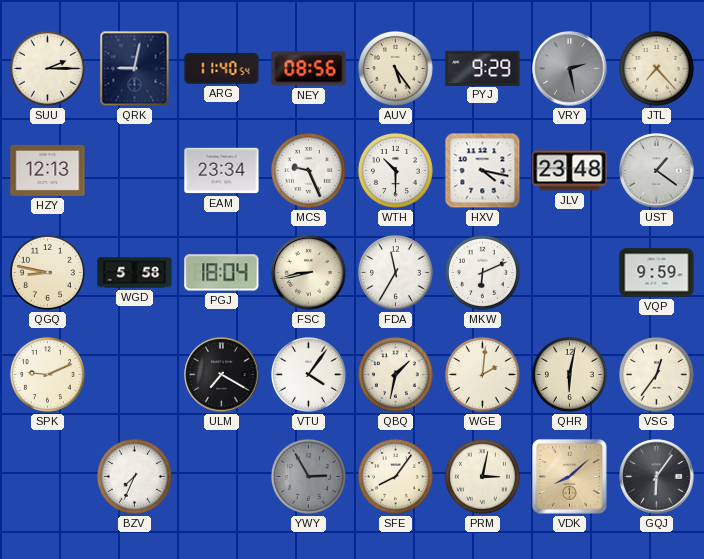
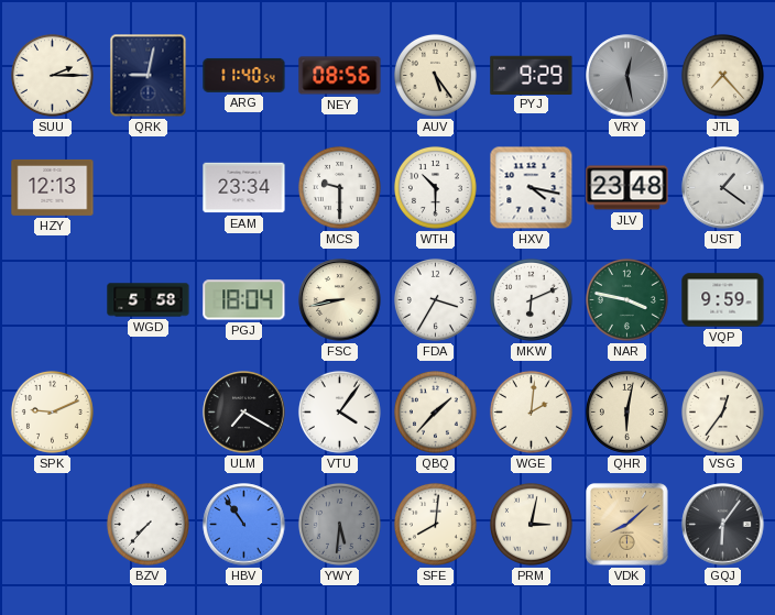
VRY: 2:28 -> 12:28
MCS: 9:26 -> 9:30
QGQ: 8:47 -> none
FDA: 11:35 -> 3:35
NAR: none -> 3:47
QBQ: 1:32 -> 1:37
BZV: 7:34 -> 7:37
HBV: none -> 10:54
YWY: 2:55 -> 5:31
SFE: 8:06 -> 8:01
